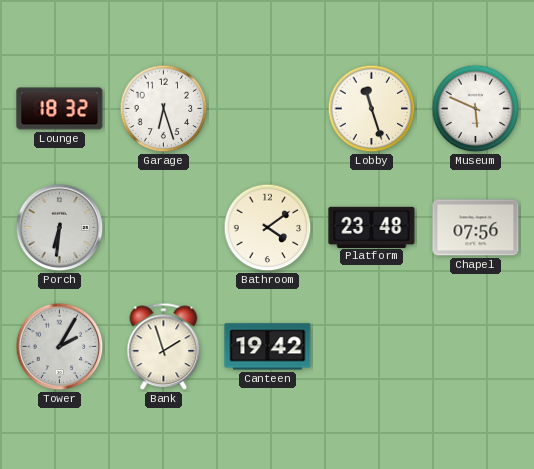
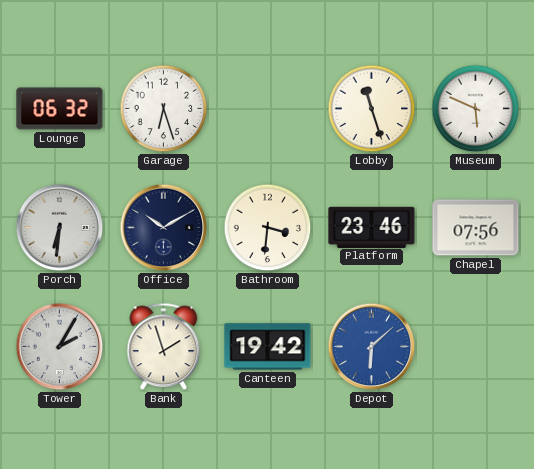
Lounge: 18:32 -> 06:32
Office: none -> 10:10
Bathroom: 4:09 -> 3:31
Platform: 23:48 -> 23:46
Depot: none -> 6:08
